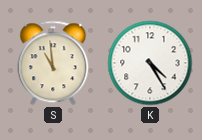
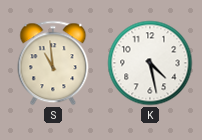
K: 4:25 -> 4:28
